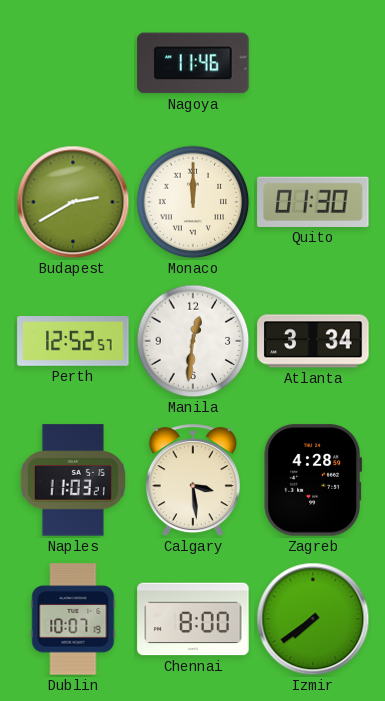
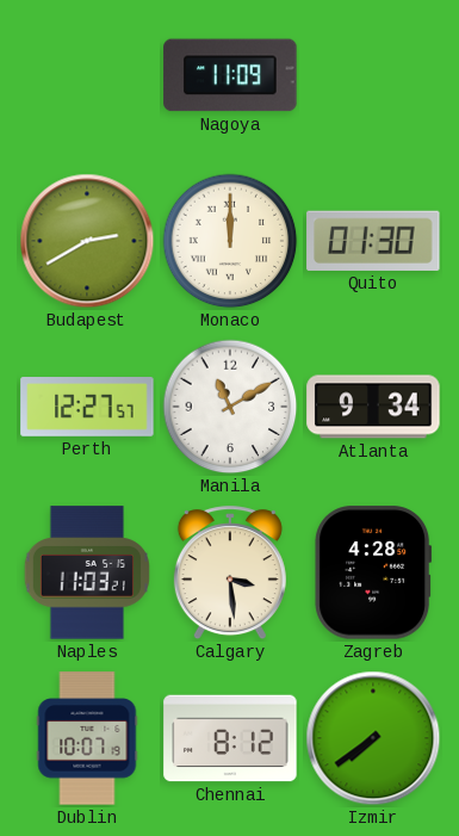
Nagoya: 11:46 -> 11:09
Perth: 12:52 -> 12:27
Manila: 12:31 -> 11:10
Atlanta: 3:34 -> 9:34
Chennai: 8:00 -> 8:12
